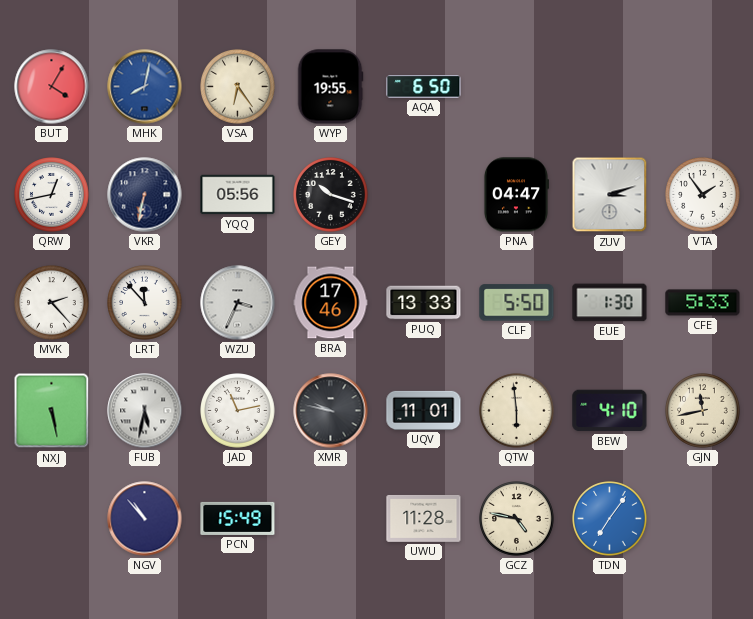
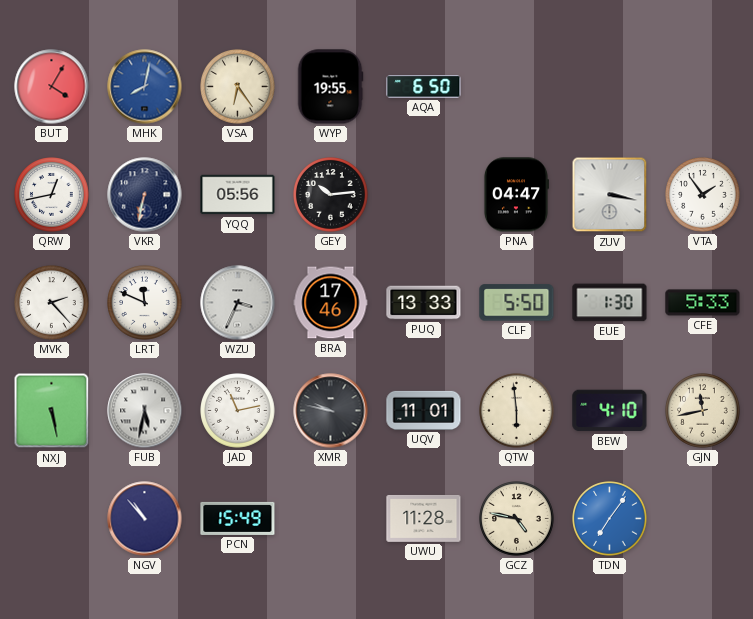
GEY: 10:18 -> 10:14
ZUV: 3:12 -> 3:17
LRT: 11:53 -> 11:49
